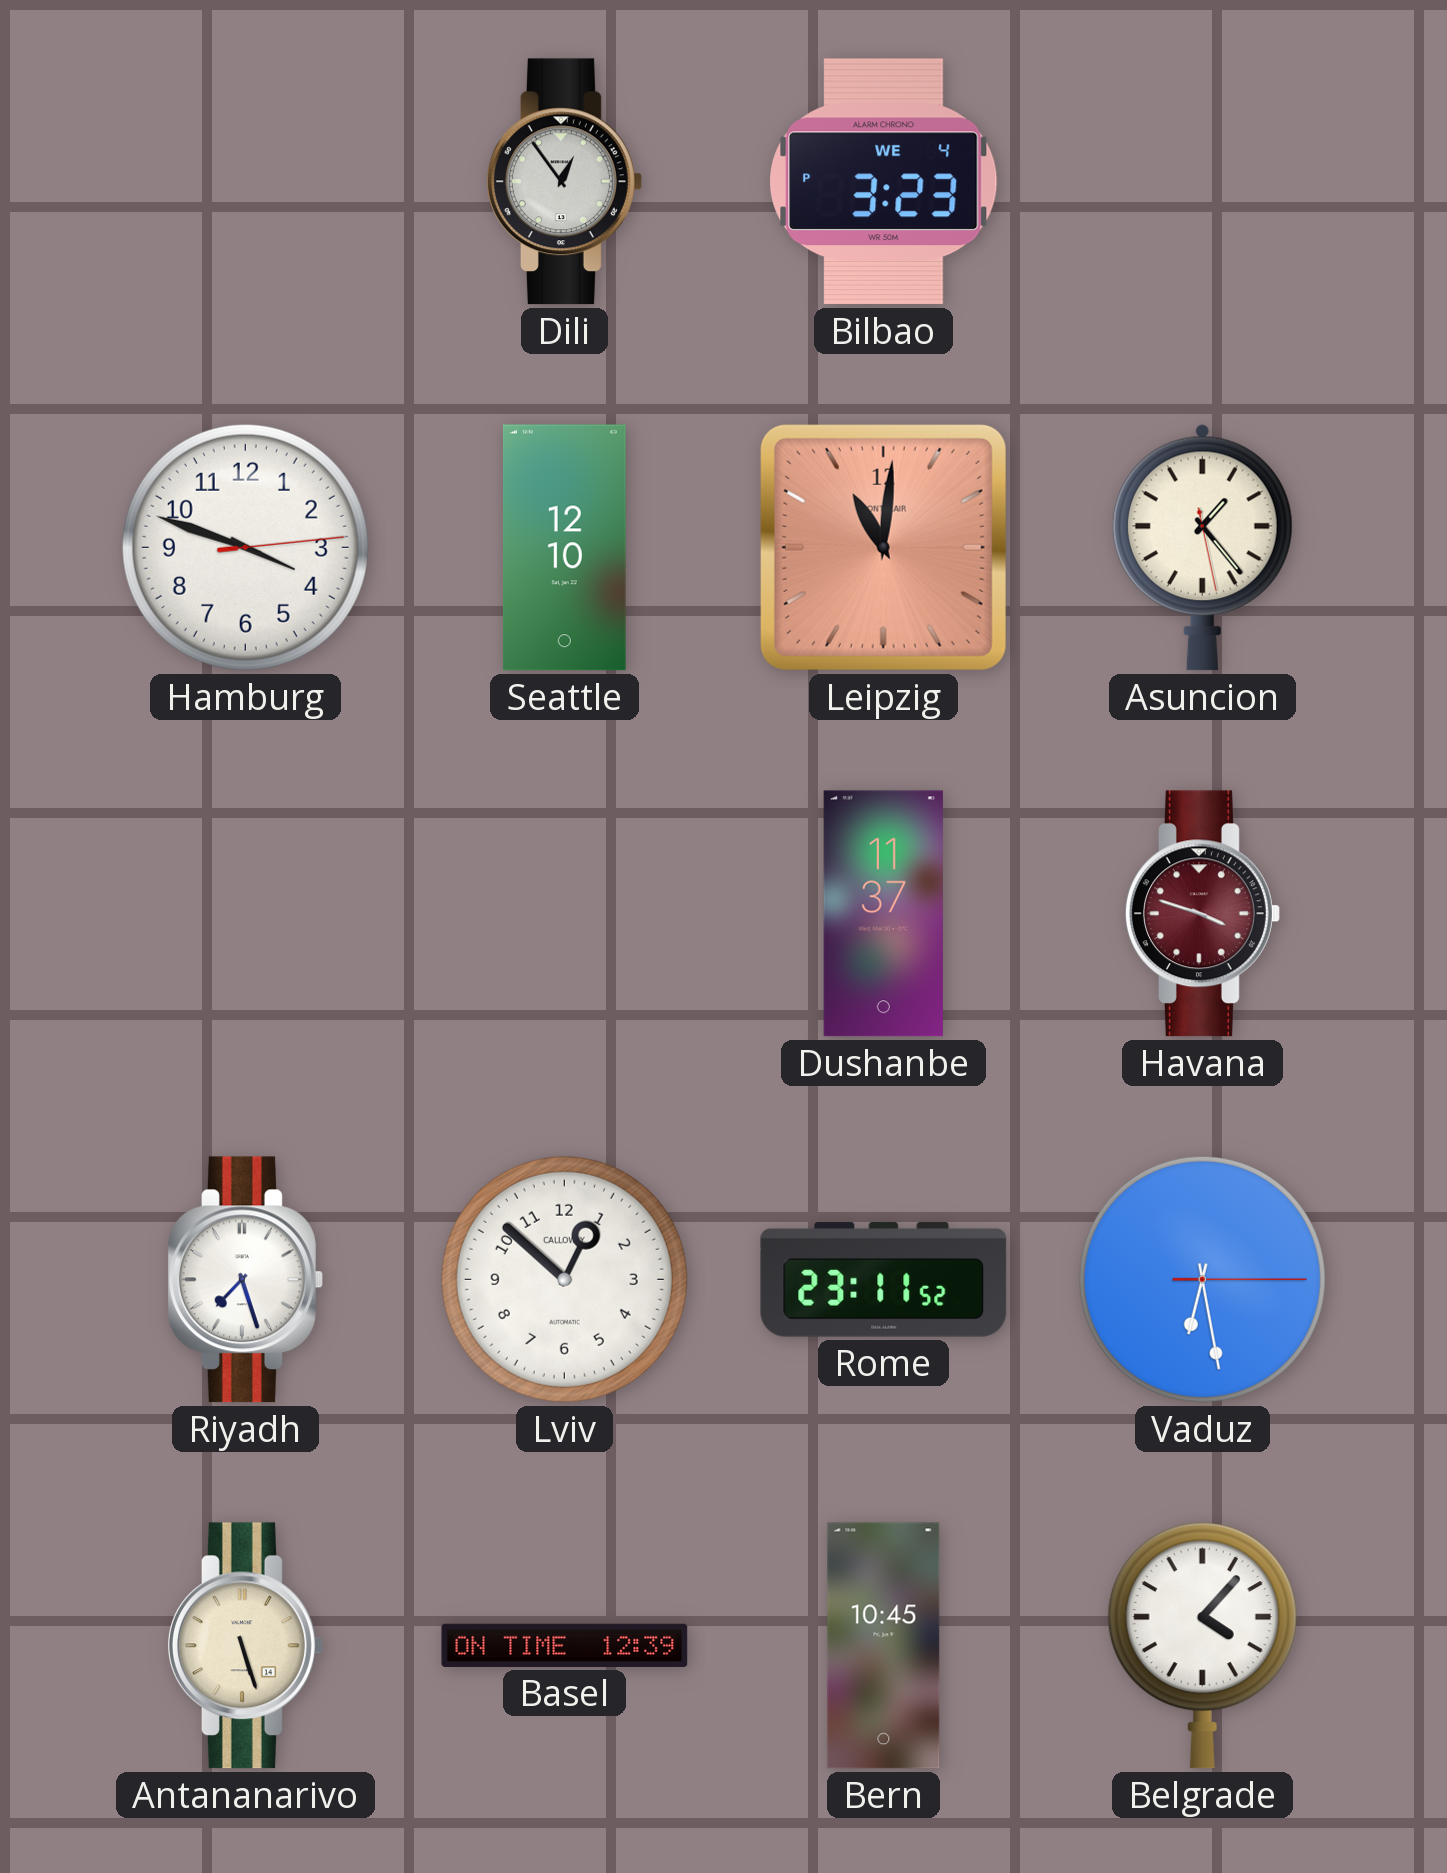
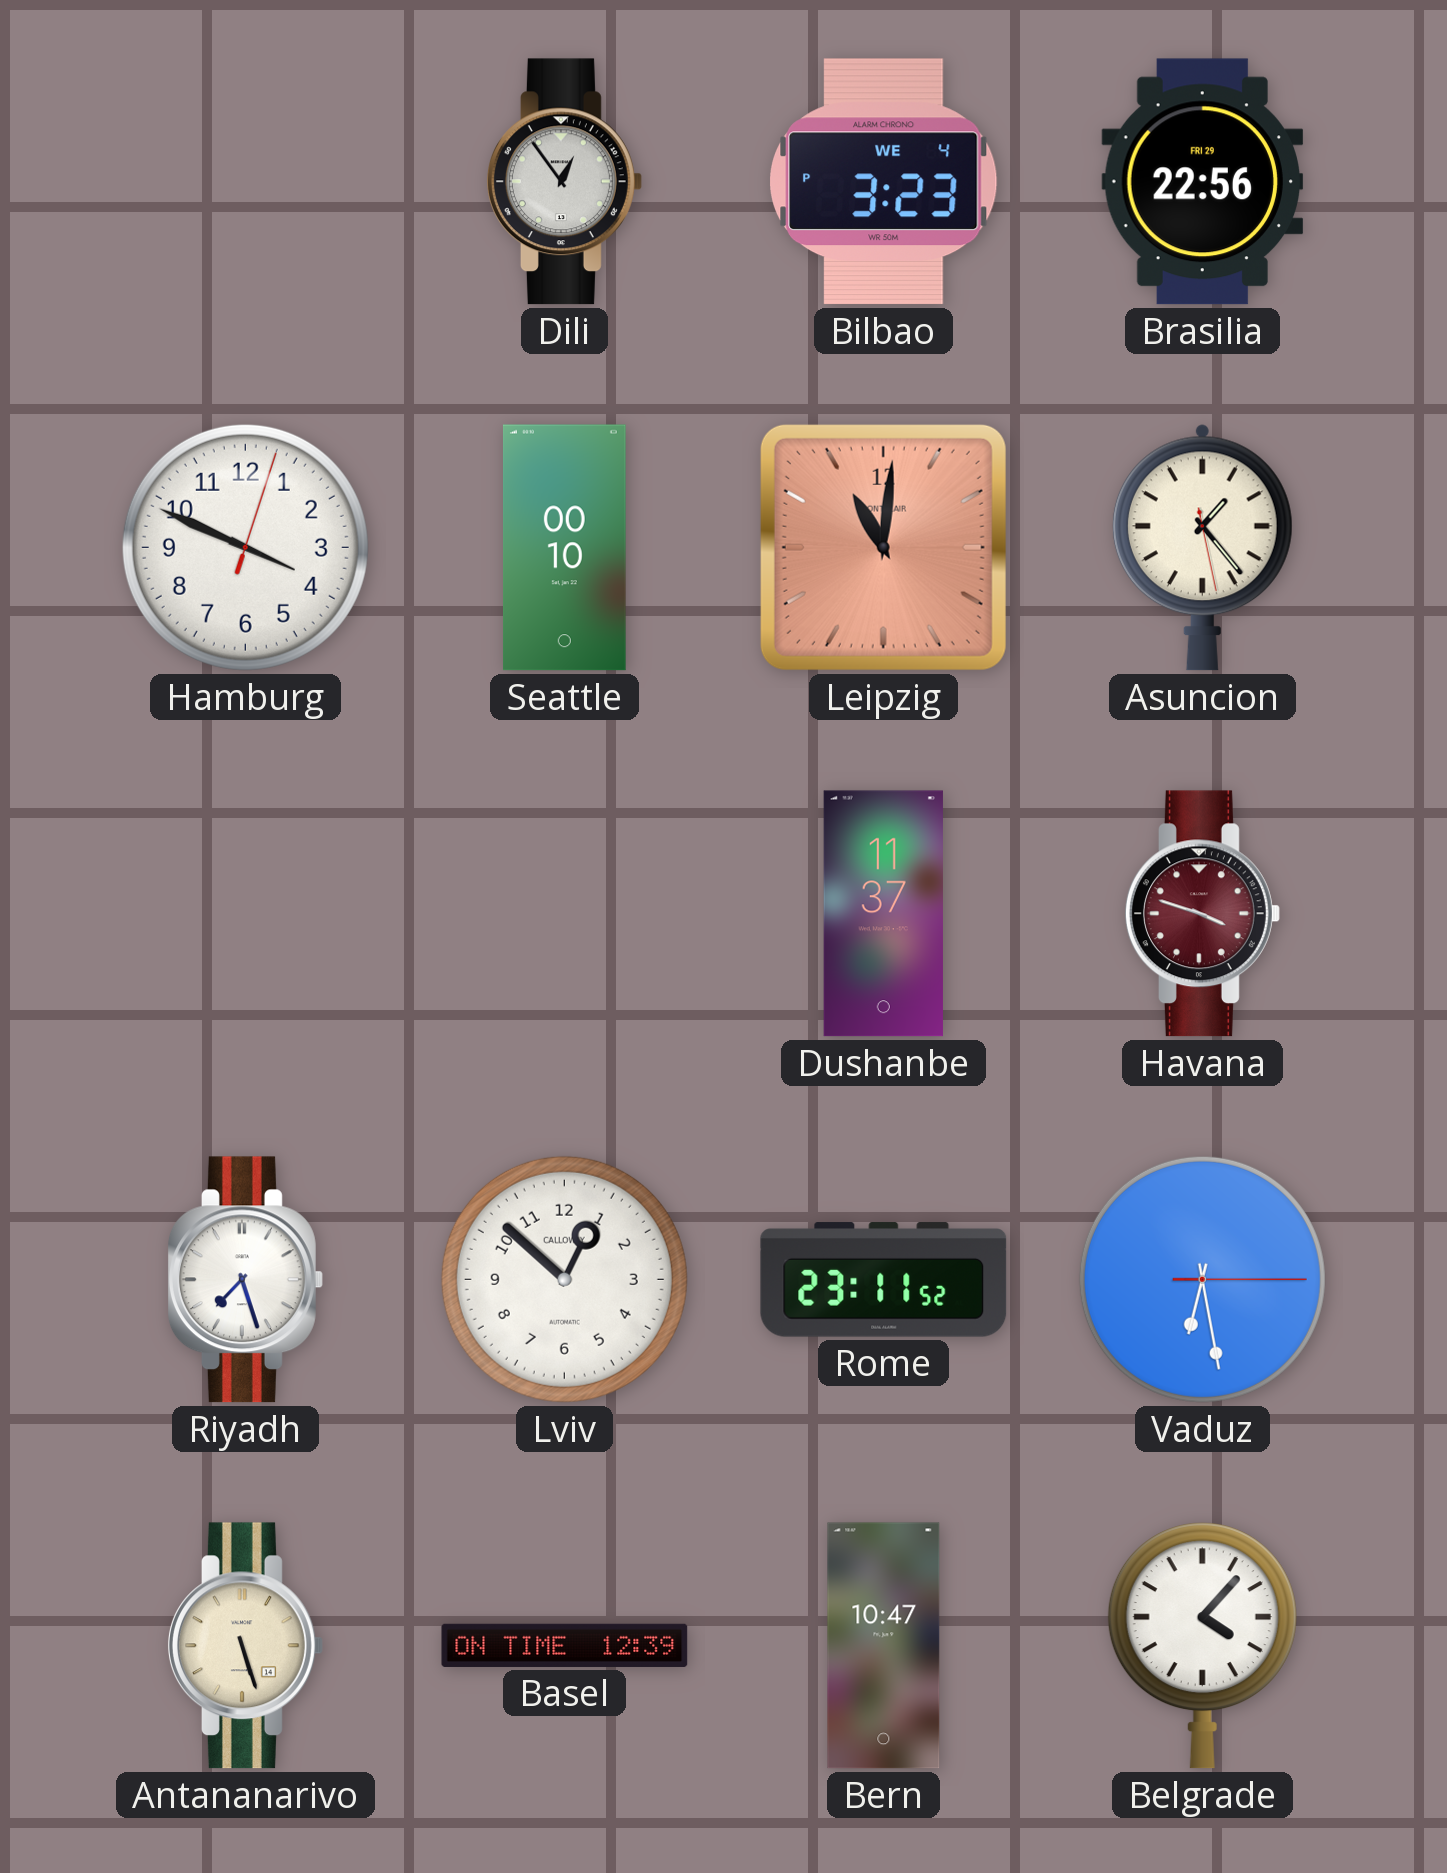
Brasilia: none -> 22:56
Hamburg: 3:48 -> 3:49
Seattle: 12:10 -> 00:10
Bern: 10:45 -> 10:47
